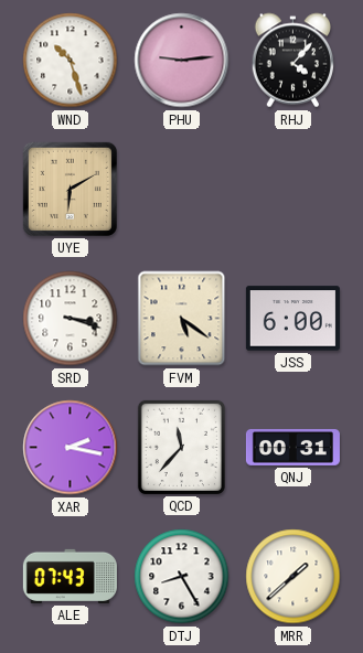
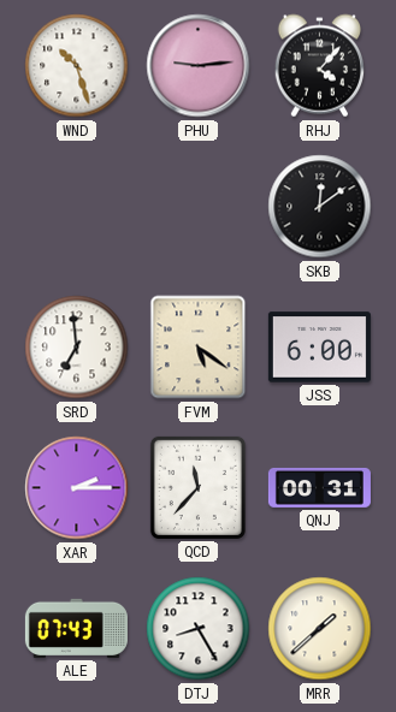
UYE: 6:10 -> none
SKB: none -> 12:09
SRD: 3:18 -> 6:59
XAR: 2:17 -> 2:15
